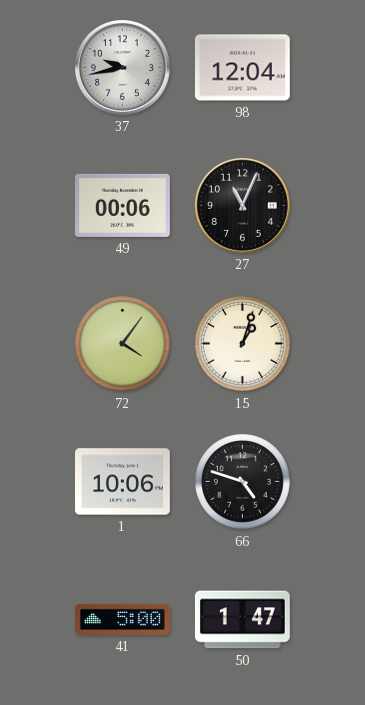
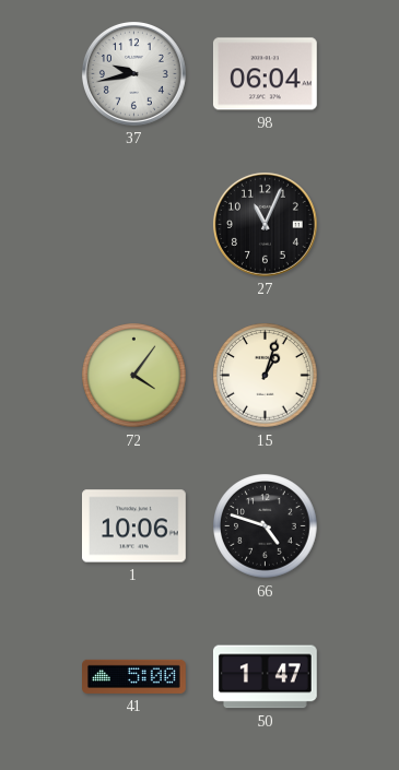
98: 12:04 -> 06:04
49: 00:06 -> none
